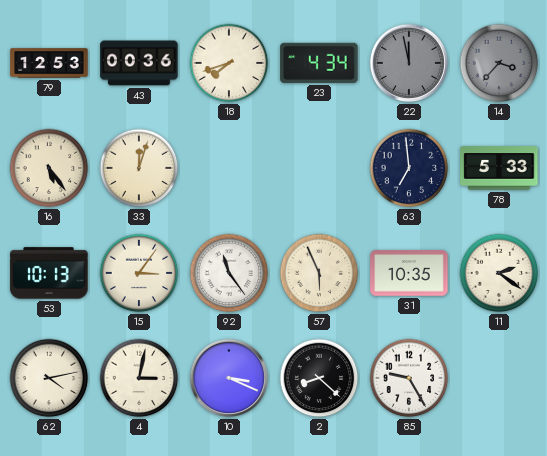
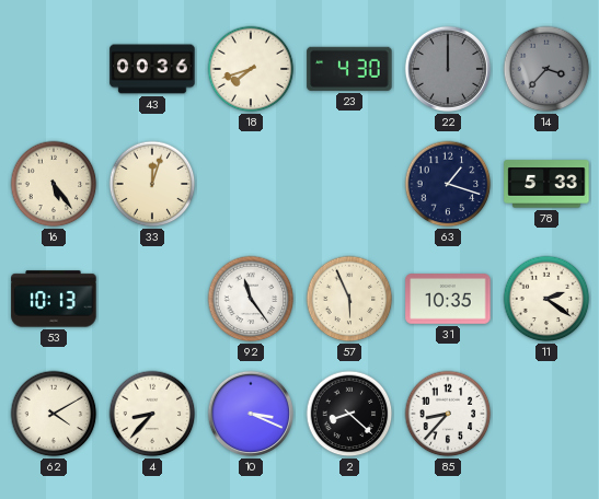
79: 12:53 -> none
23: 4:34 -> 4:30
22: 11:58 -> 12:00
63: 6:59 -> 1:18
15: 3:06 -> none
62: 4:13 -> 4:10
4: 3:02 -> 8:37
85: 9:25 -> 8:37
